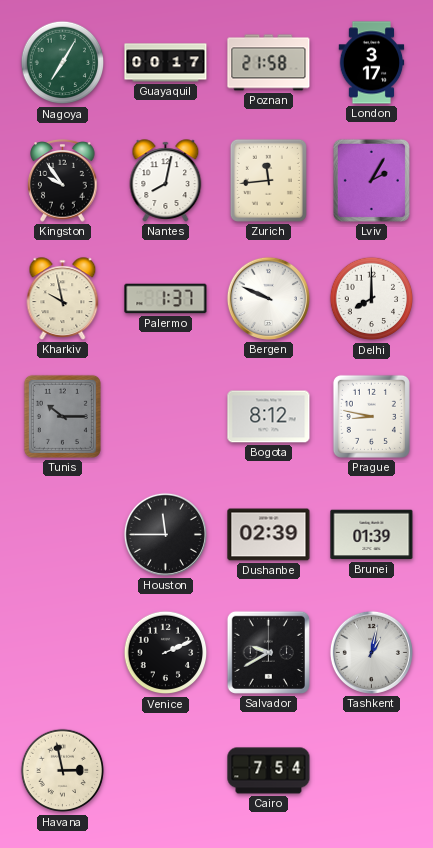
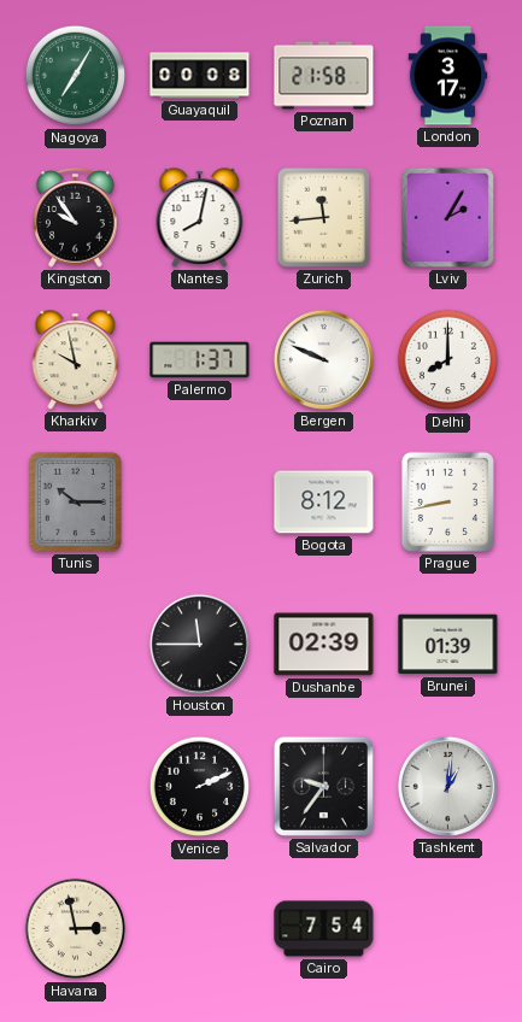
Guayaquil: 00:17 -> 00:08
Prague: 8:47 -> 8:43
Salvador: 9:40 -> 9:36
Tashkent: 1:02 -> 1:01
